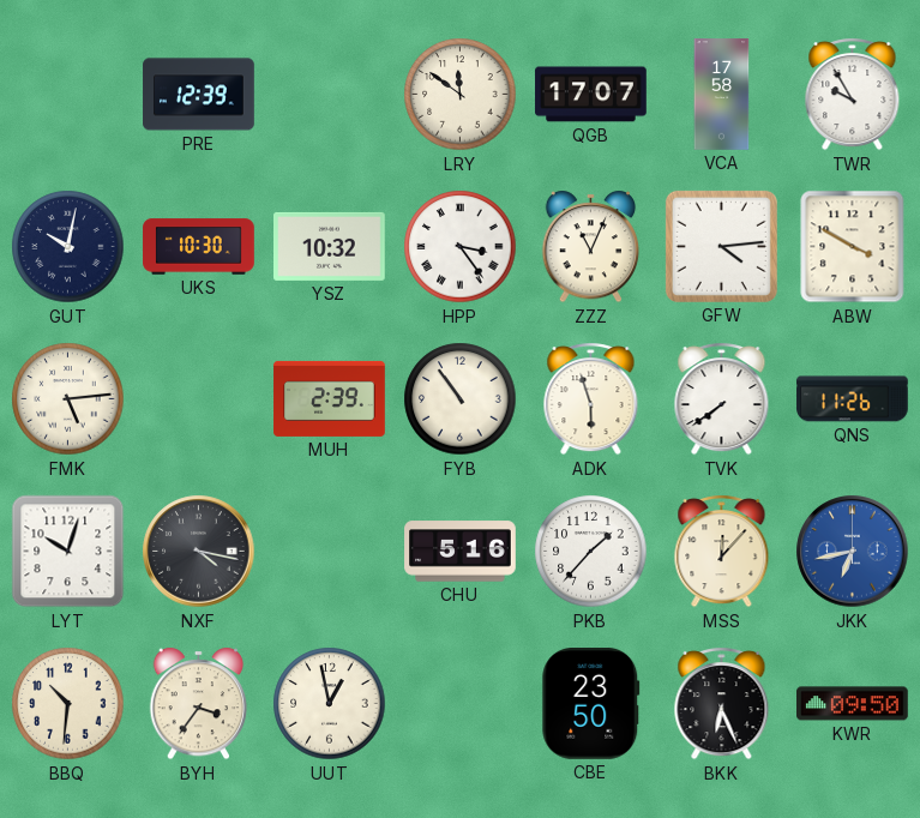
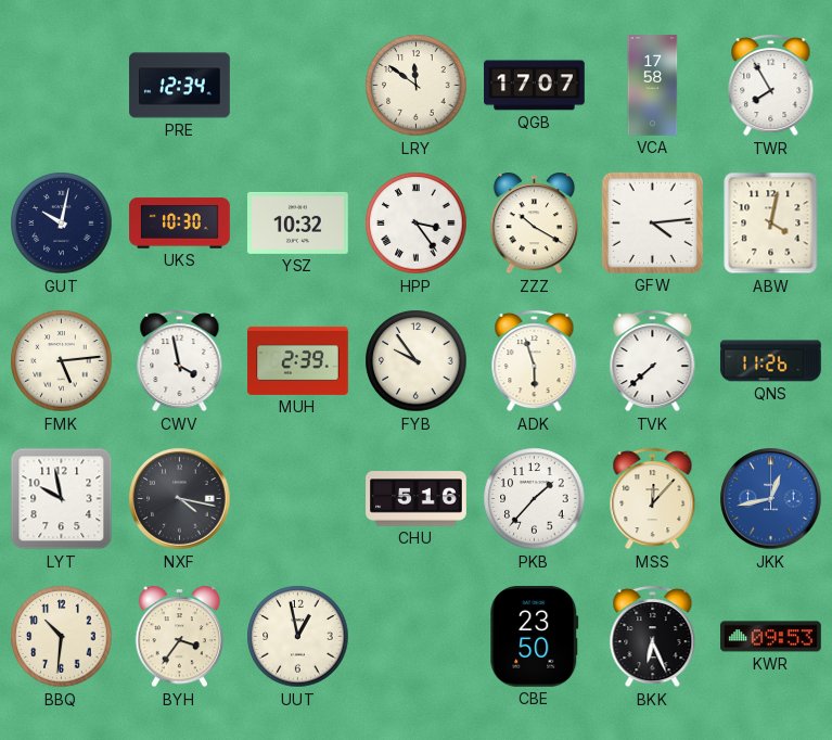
PRE: 12:39 -> 12:34
TWR: 9:55 -> 7:55
ZZZ: 11:04 -> 10:20
ABW: 3:50 -> 4:02
CWV: none -> 3:58
FYB: 10:54 -> 9:54
TVK: 7:39 -> 7:38
LYT: 10:03 -> 9:58
JKK: 6:43 -> 12:43
KWR: 09:50 -> 09:53
